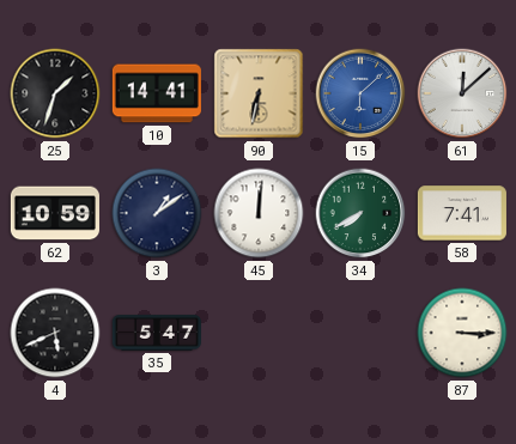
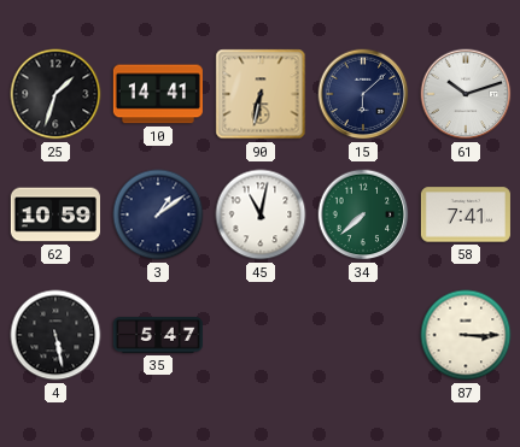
15 dial: blue -> navy
61: 12:08 -> 10:12
45: 12:01 -> 11:02
34: 7:40 -> 7:38
4: 5:41 -> 5:28
